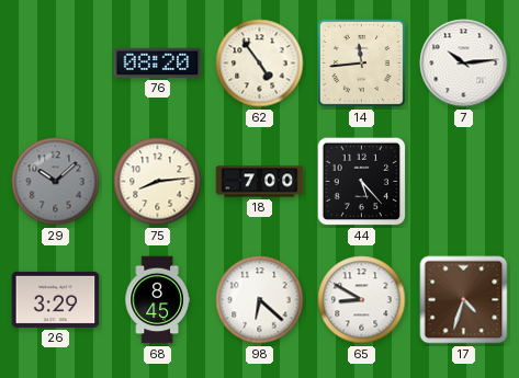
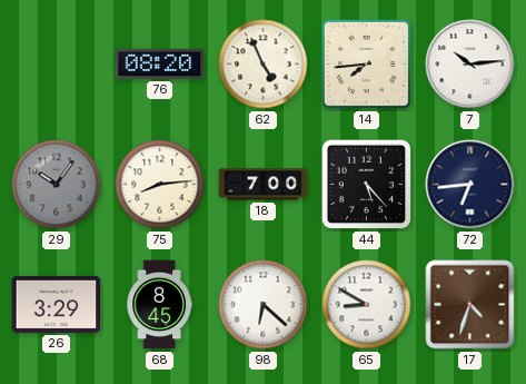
62: 4:54 -> 4:56
14: 11:44 -> 7:44
29: 10:08 -> 10:06
72: none -> 6:44
